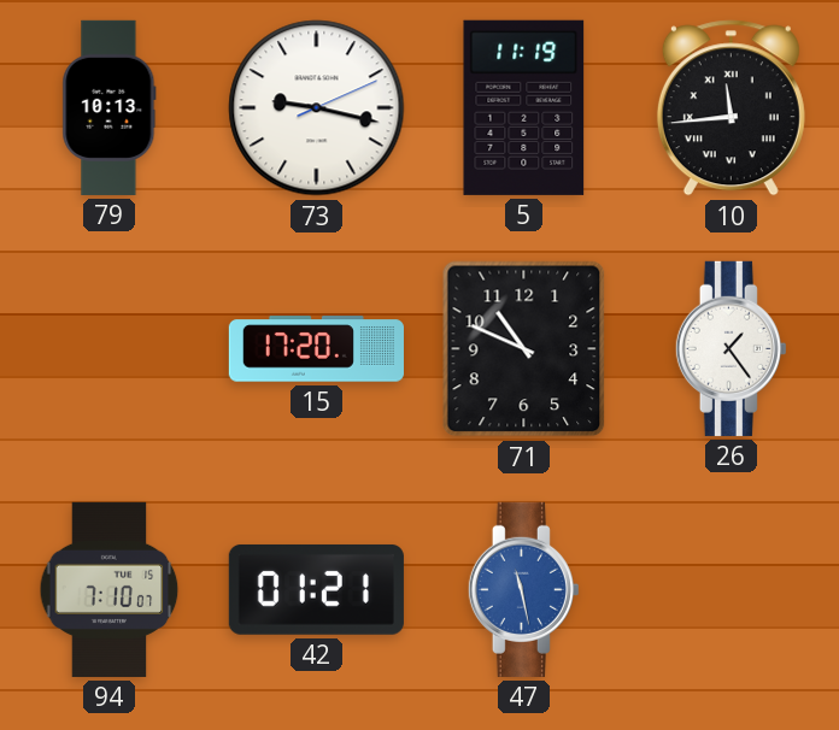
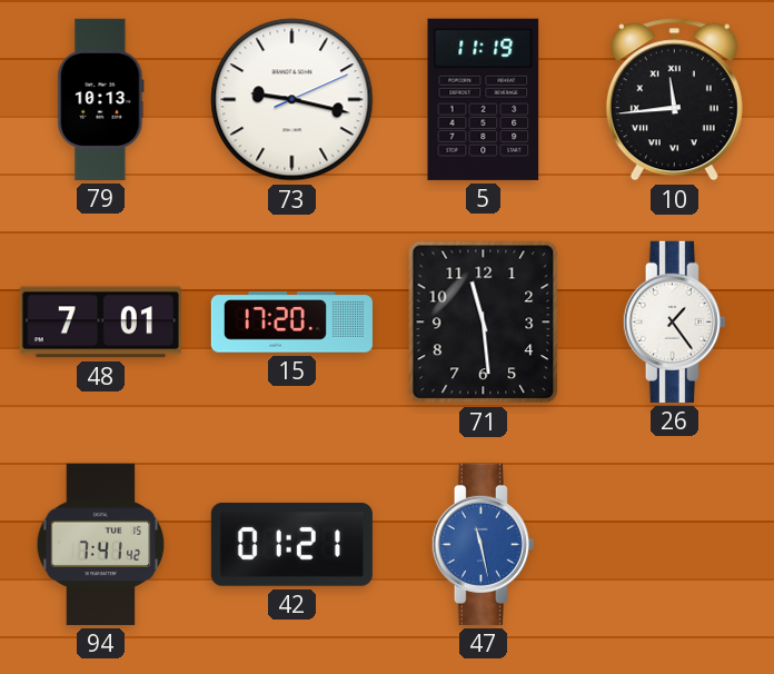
48: none -> 7:01
71: 10:49 -> 11:29
94: 7:10 -> 7:41
